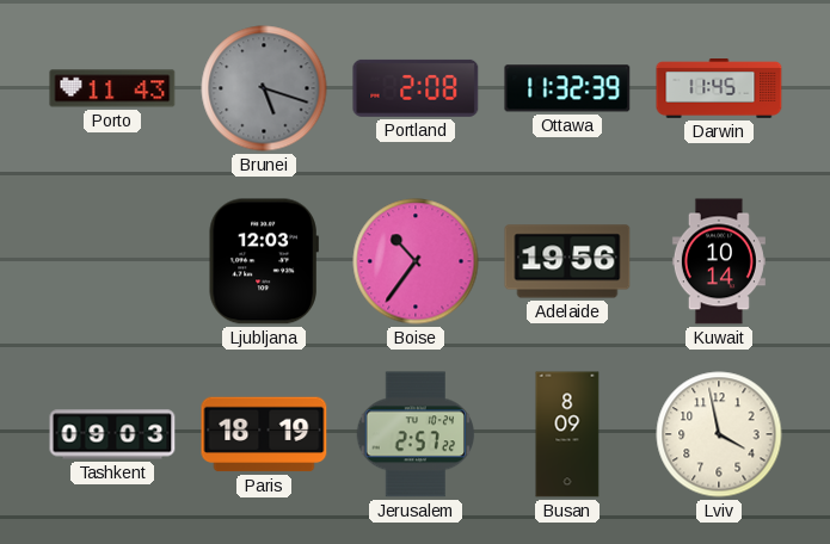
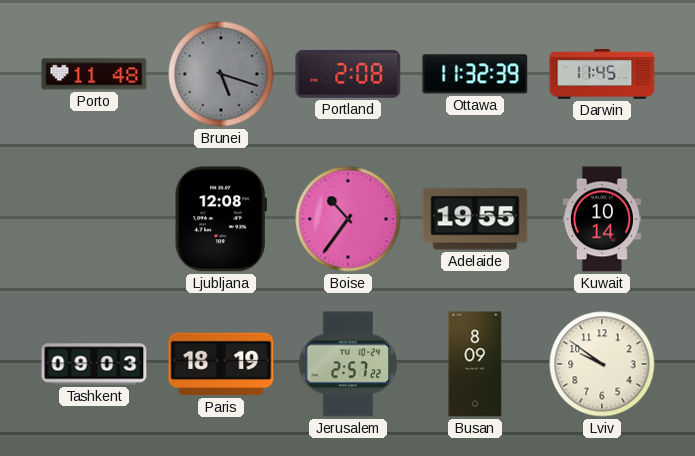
Porto: 11:43 -> 11:48
Ljubljana: 12:03 -> 12:08
Adelaide: 19:56 -> 19:55
Lviv: 3:58 -> 9:51
